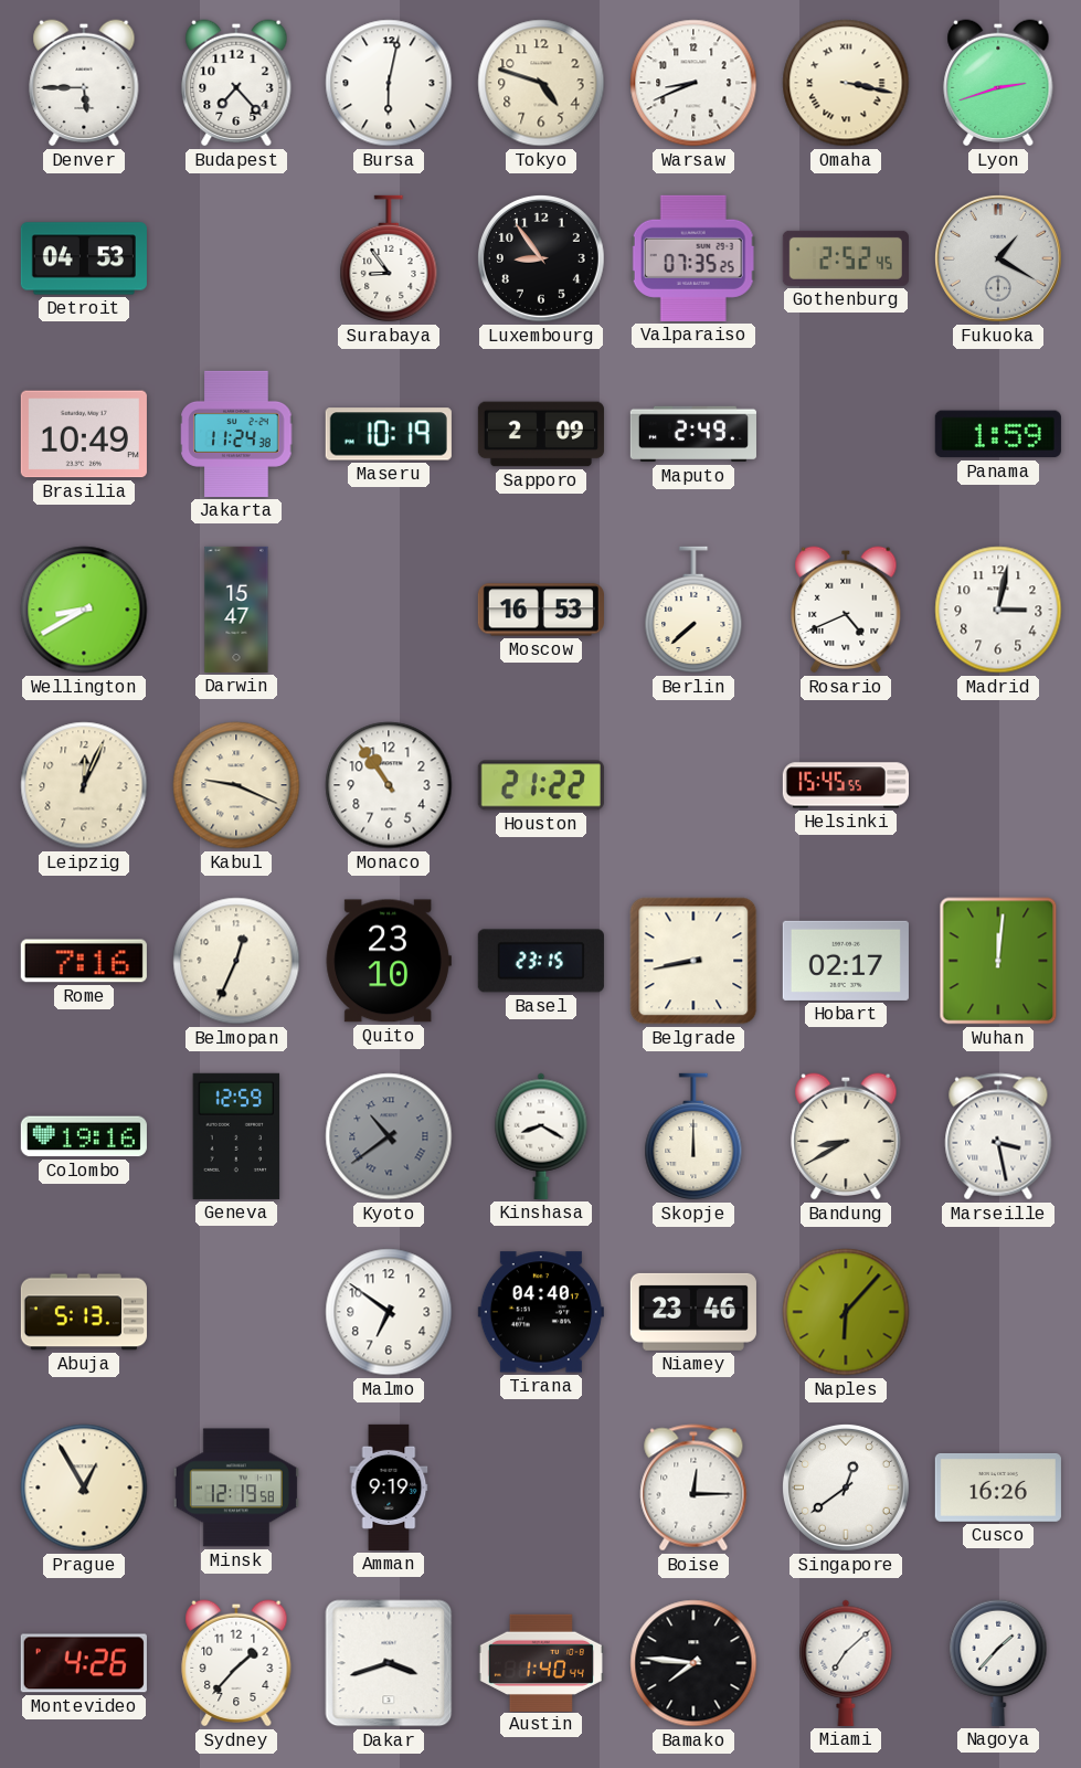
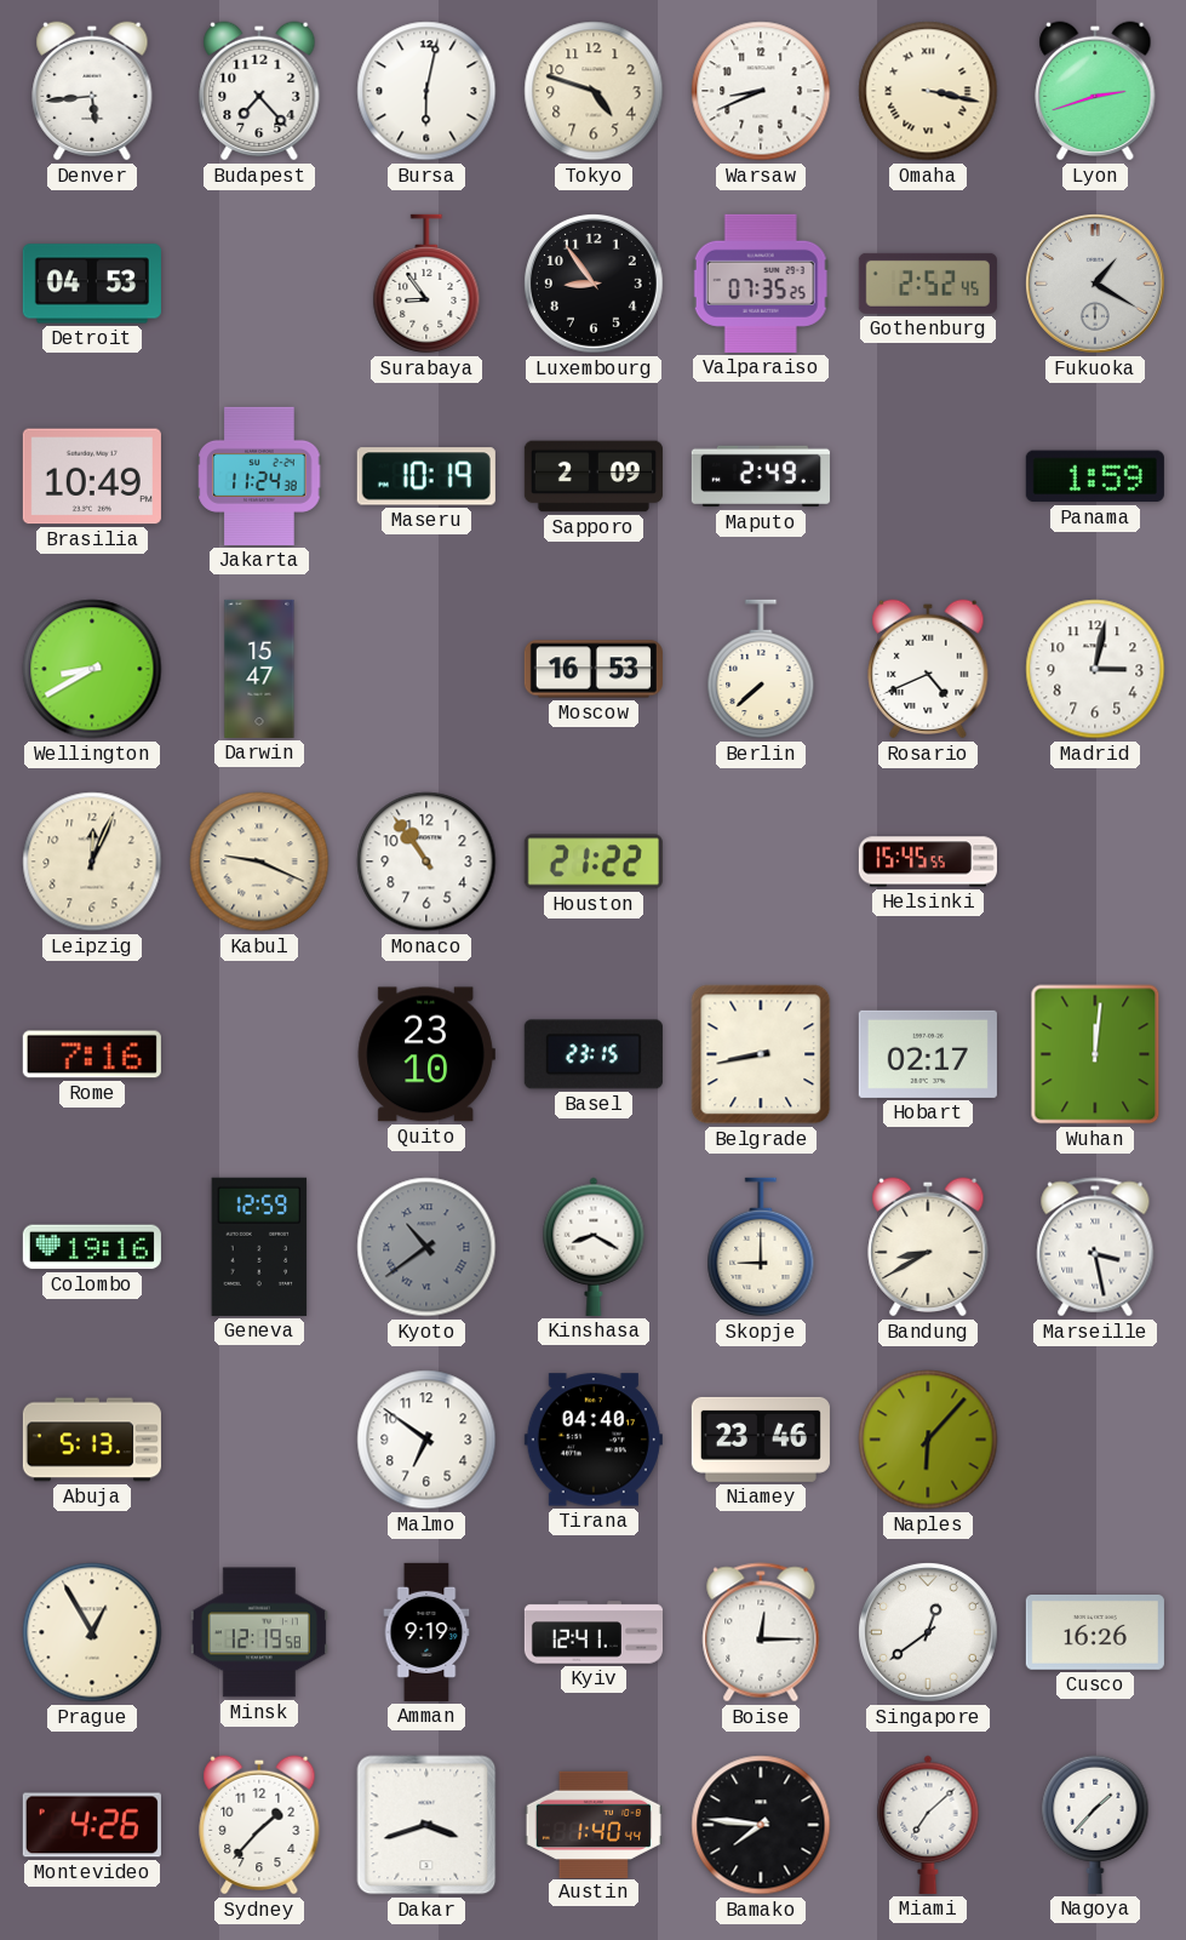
Denver: 5:45 -> 5:44
Belmopan: 12:34 -> none
Skopje: 12:00 -> 9:00
Kyiv: none -> 12:41
